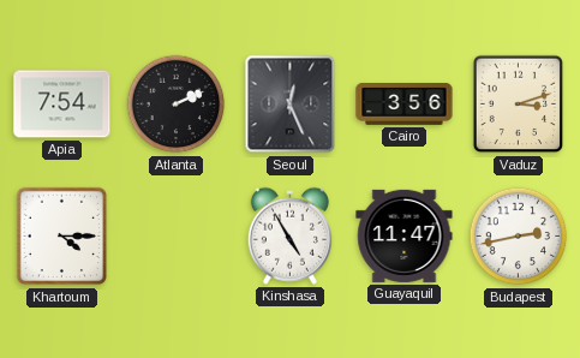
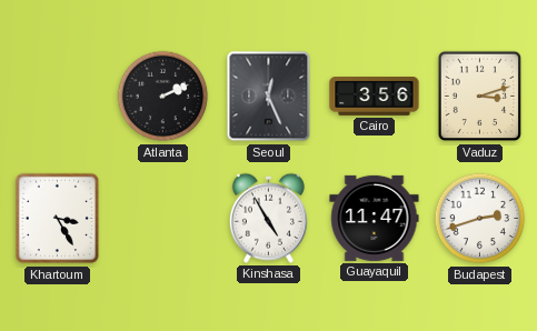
Apia: 7:54 -> none
Khartoum: 4:15 -> 3:25
Budapest: 2:43 -> 2:42
